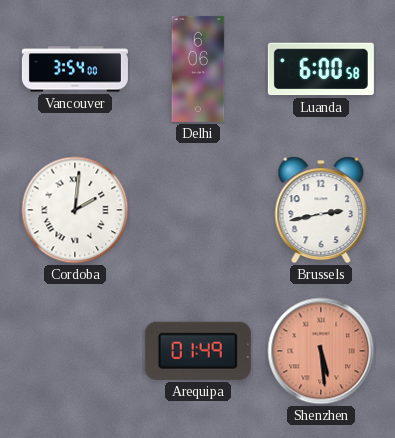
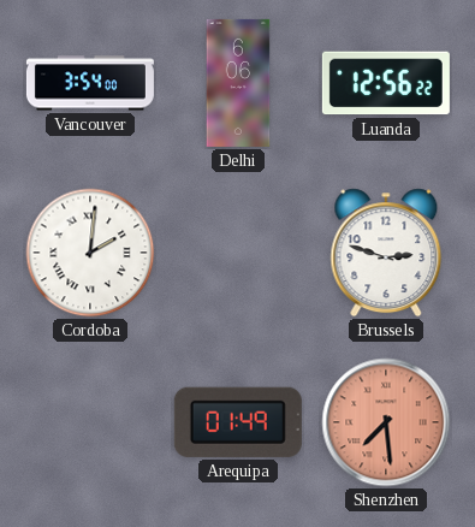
Luanda: 6:00 -> 12:56
Brussels: 2:43 -> 2:48
Shenzhen: 5:29 -> 7:29
